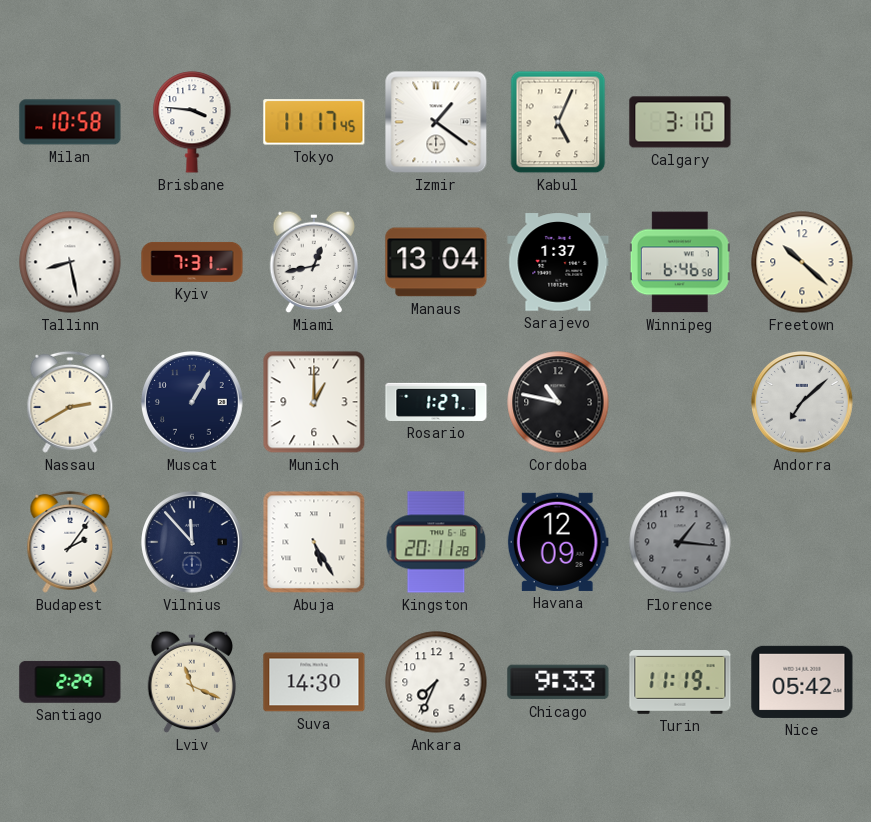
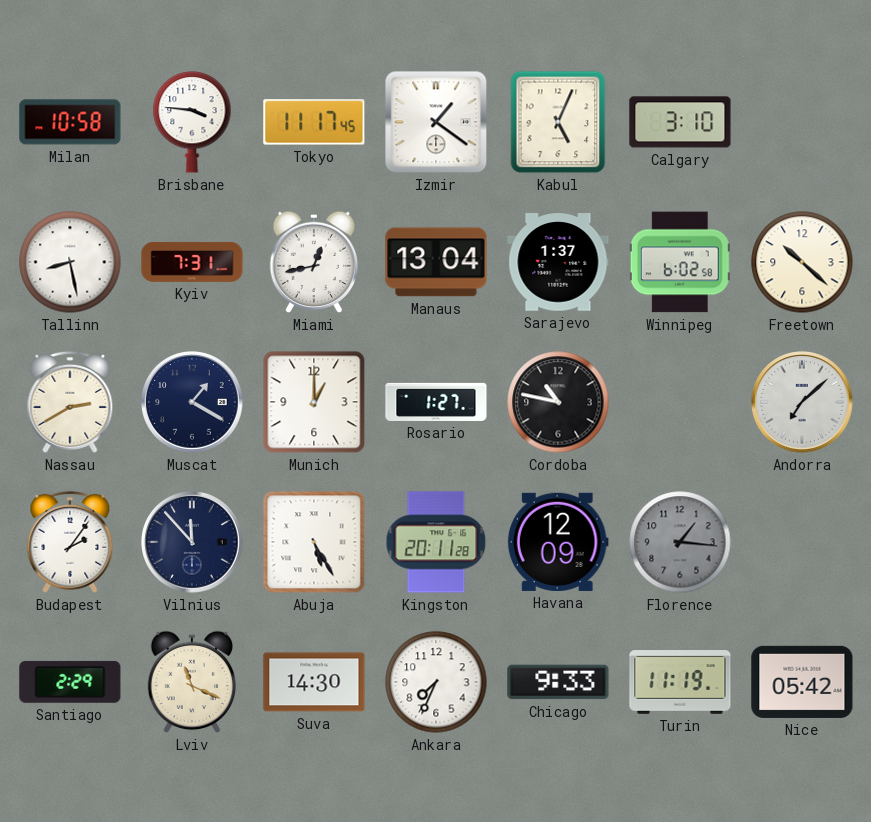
Winnipeg: 6:46 -> 6:02
Muscat: 1:05 -> 1:20
